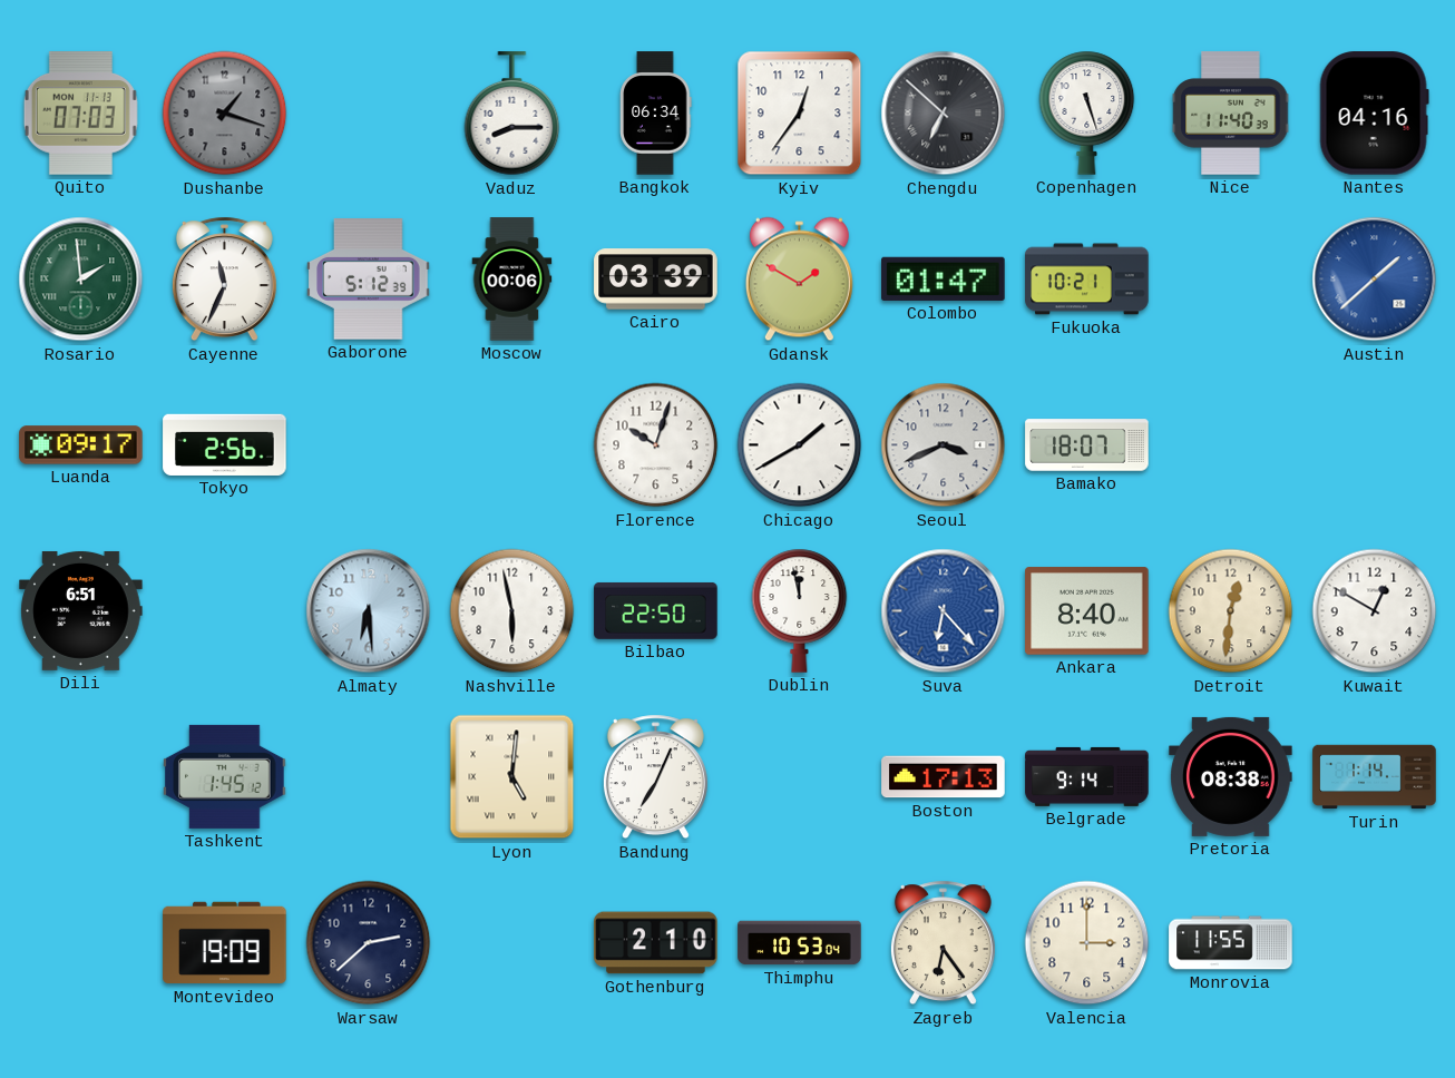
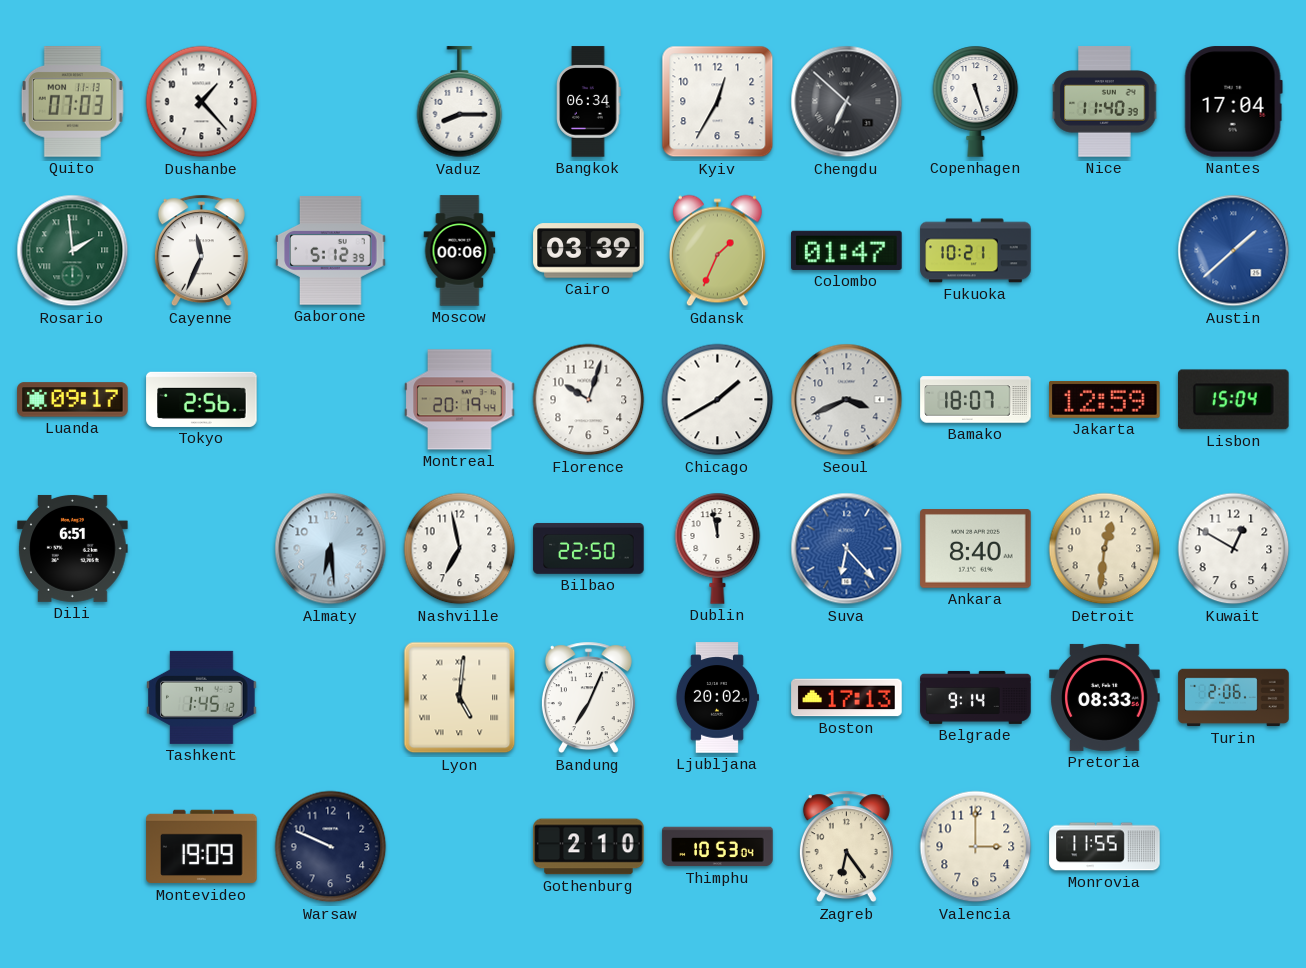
Dushanbe: 1:18 -> 1:23
Dushanbe dial: grey -> white
Kyiv: 12:36 -> 12:35
Nantes: 04:16 -> 17:04
Gdansk: 1:50 -> 1:34
Montreal: none -> 20:19
Jakarta: none -> 12:59
Lisbon: none -> 15:04
Nashville: 5:58 -> 6:58
Ljubljana: none -> 20:02
Pretoria: 08:38 -> 08:33
Turin: 1:14 -> 2:06
Warsaw: 2:38 -> 9:49
